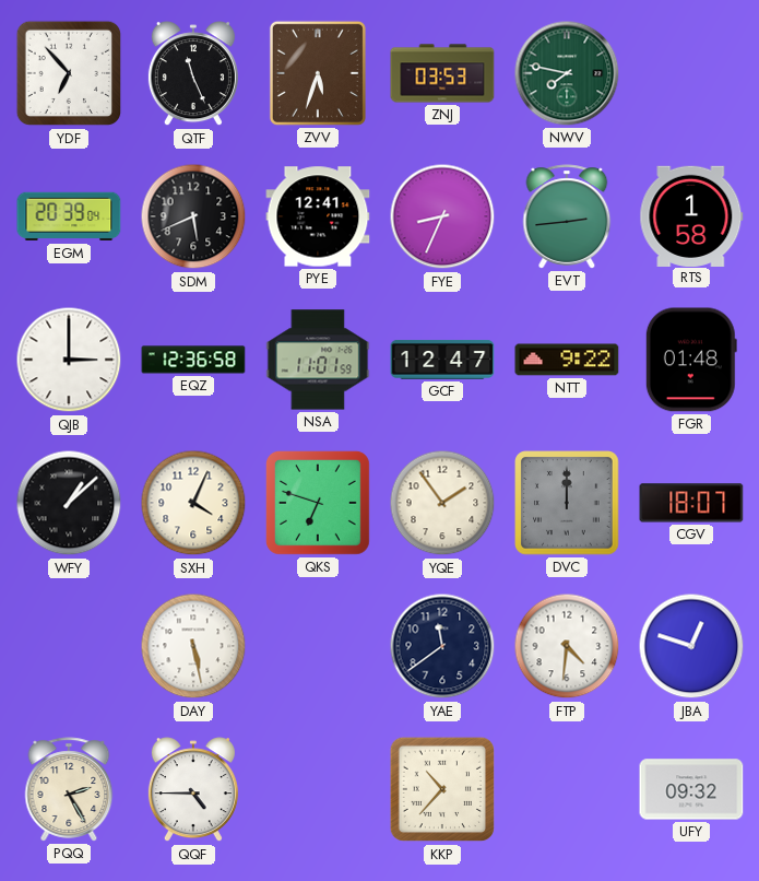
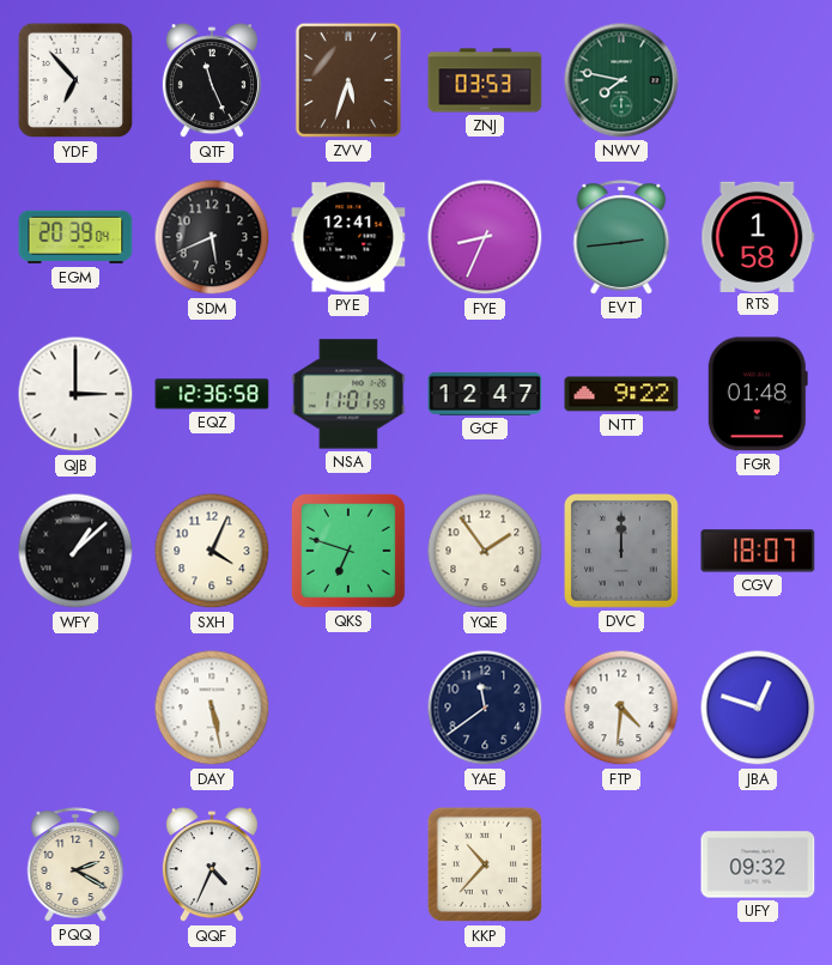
PQQ: 2:25 -> 2:20
QQF: 4:45 -> 4:34
